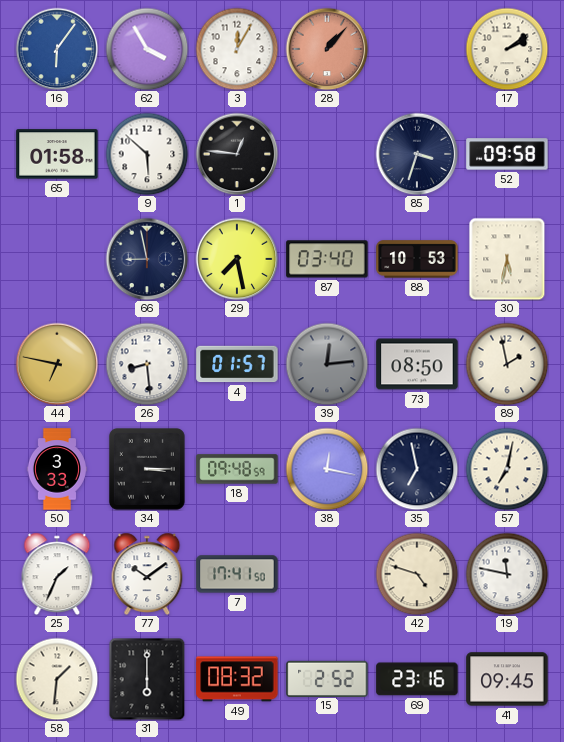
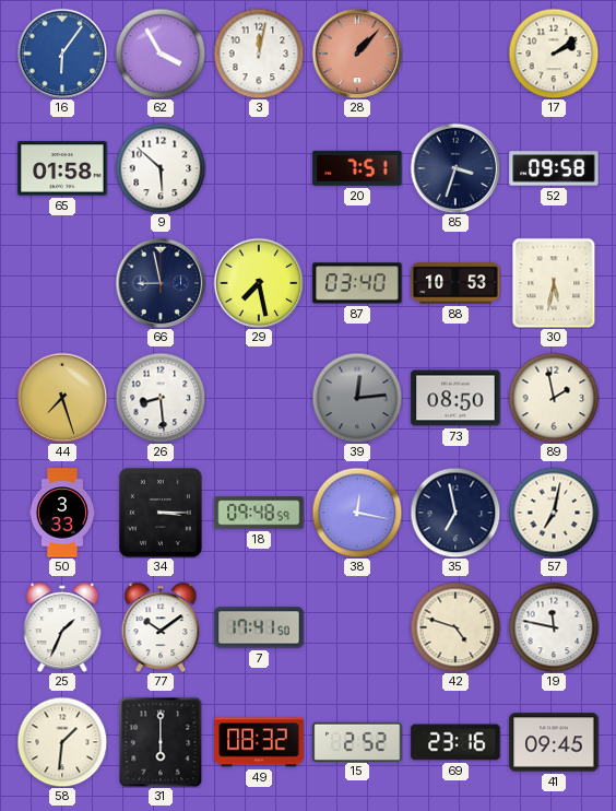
3: 12:05 -> 12:02
1: 12:46 -> none
20: none -> 7:51
44: 6:47 -> 7:27
4: 01:57 -> none
